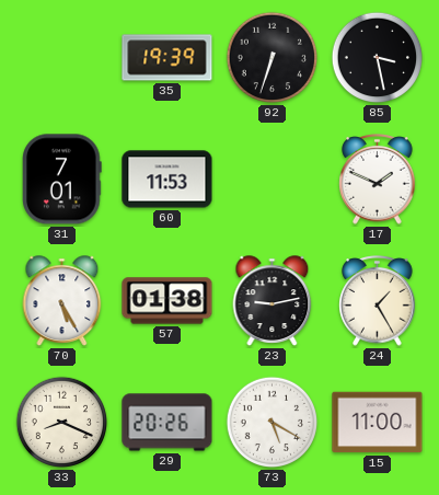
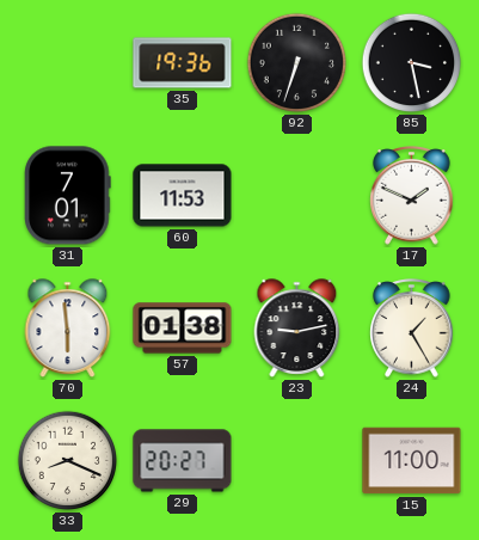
35: 19:39 -> 19:36
70: 5:25 -> 5:59
29: 20:26 -> 20:27
73: 5:20 -> none
